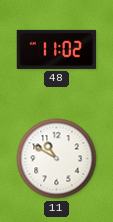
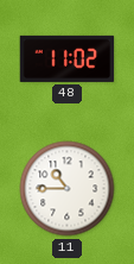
11: 10:50 -> 10:45
